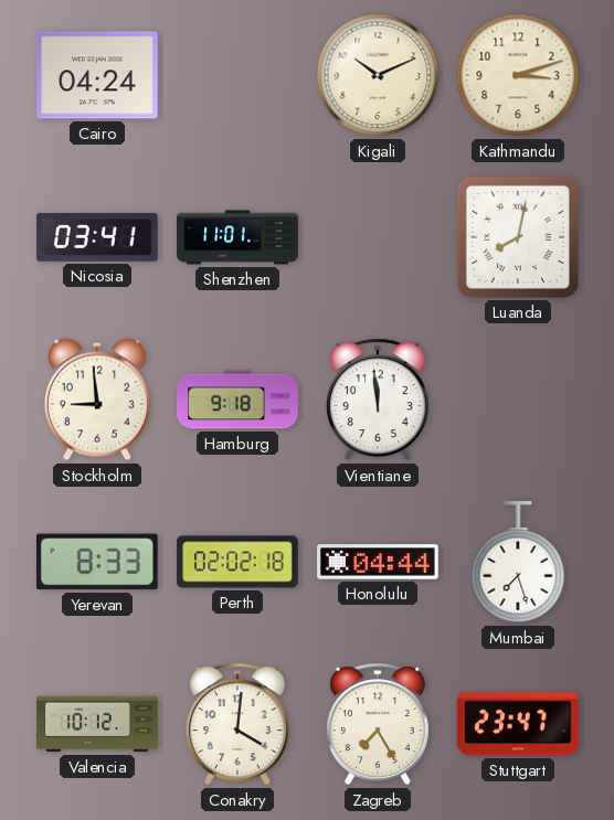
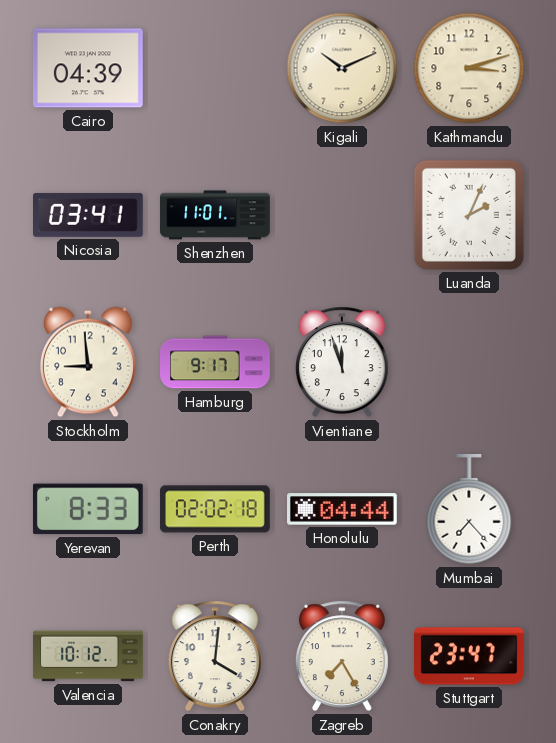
Cairo: 04:24 -> 04:39
Luanda: 8:02 -> 2:04
Hamburg: 9:18 -> 9:17
Vientiane: 11:59 -> 11:57
Mumbai: 7:27 -> 7:23
